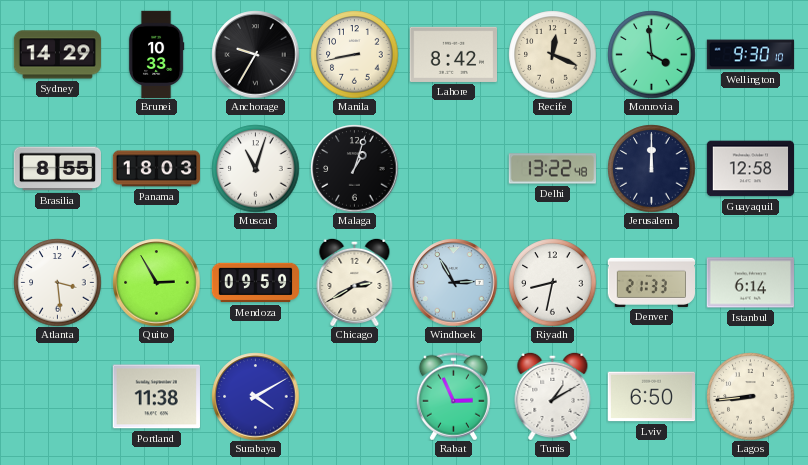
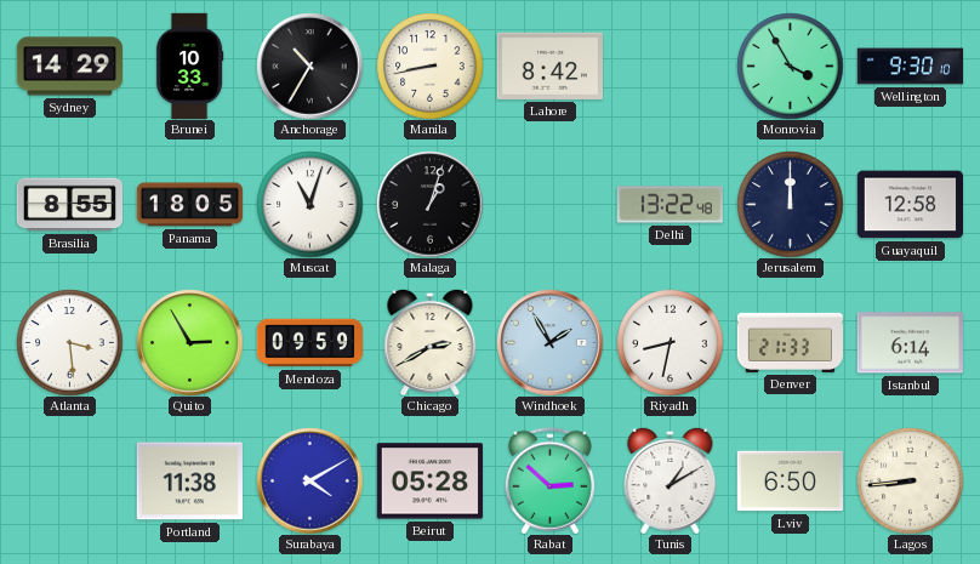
Anchorage: 9:35 -> 10:35
Recife: 12:19 -> none
Monrovia: 3:59 -> 3:55
Panama: 18:03 -> 18:05
Windhoek: 2:55 -> 1:55
Beirut: none -> 05:28
Rabat: 2:56 -> 2:52
